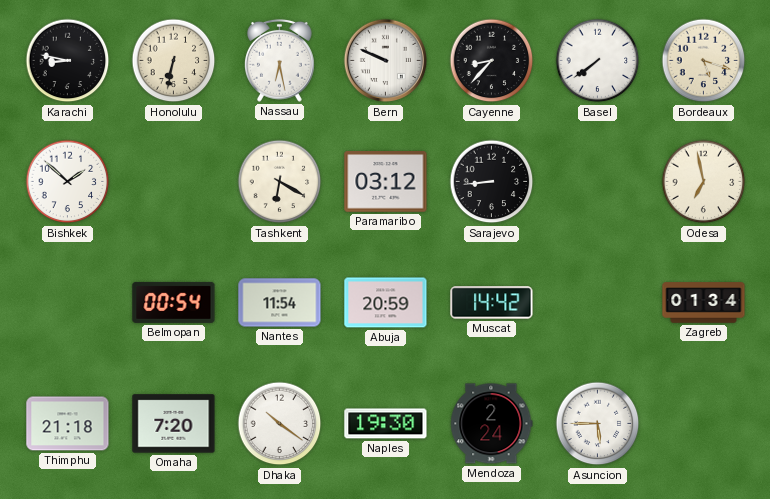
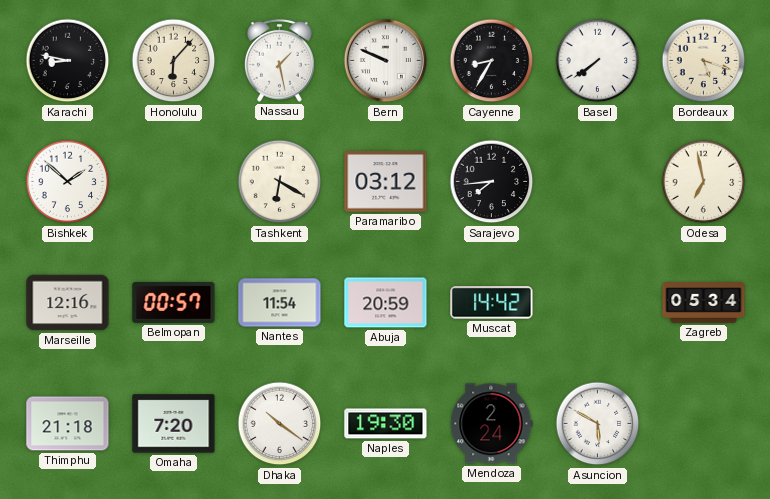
Honolulu: 6:32 -> 6:07
Nassau: 6:28 -> 1:28
Cayenne: 8:37 -> 8:35
Sarajevo: 8:44 -> 7:44
Marseille: none -> 12:16
Belmopan: 00:54 -> 00:57
Zagreb: 01:34 -> 05:34
Asuncion: 5:45 -> 5:50
